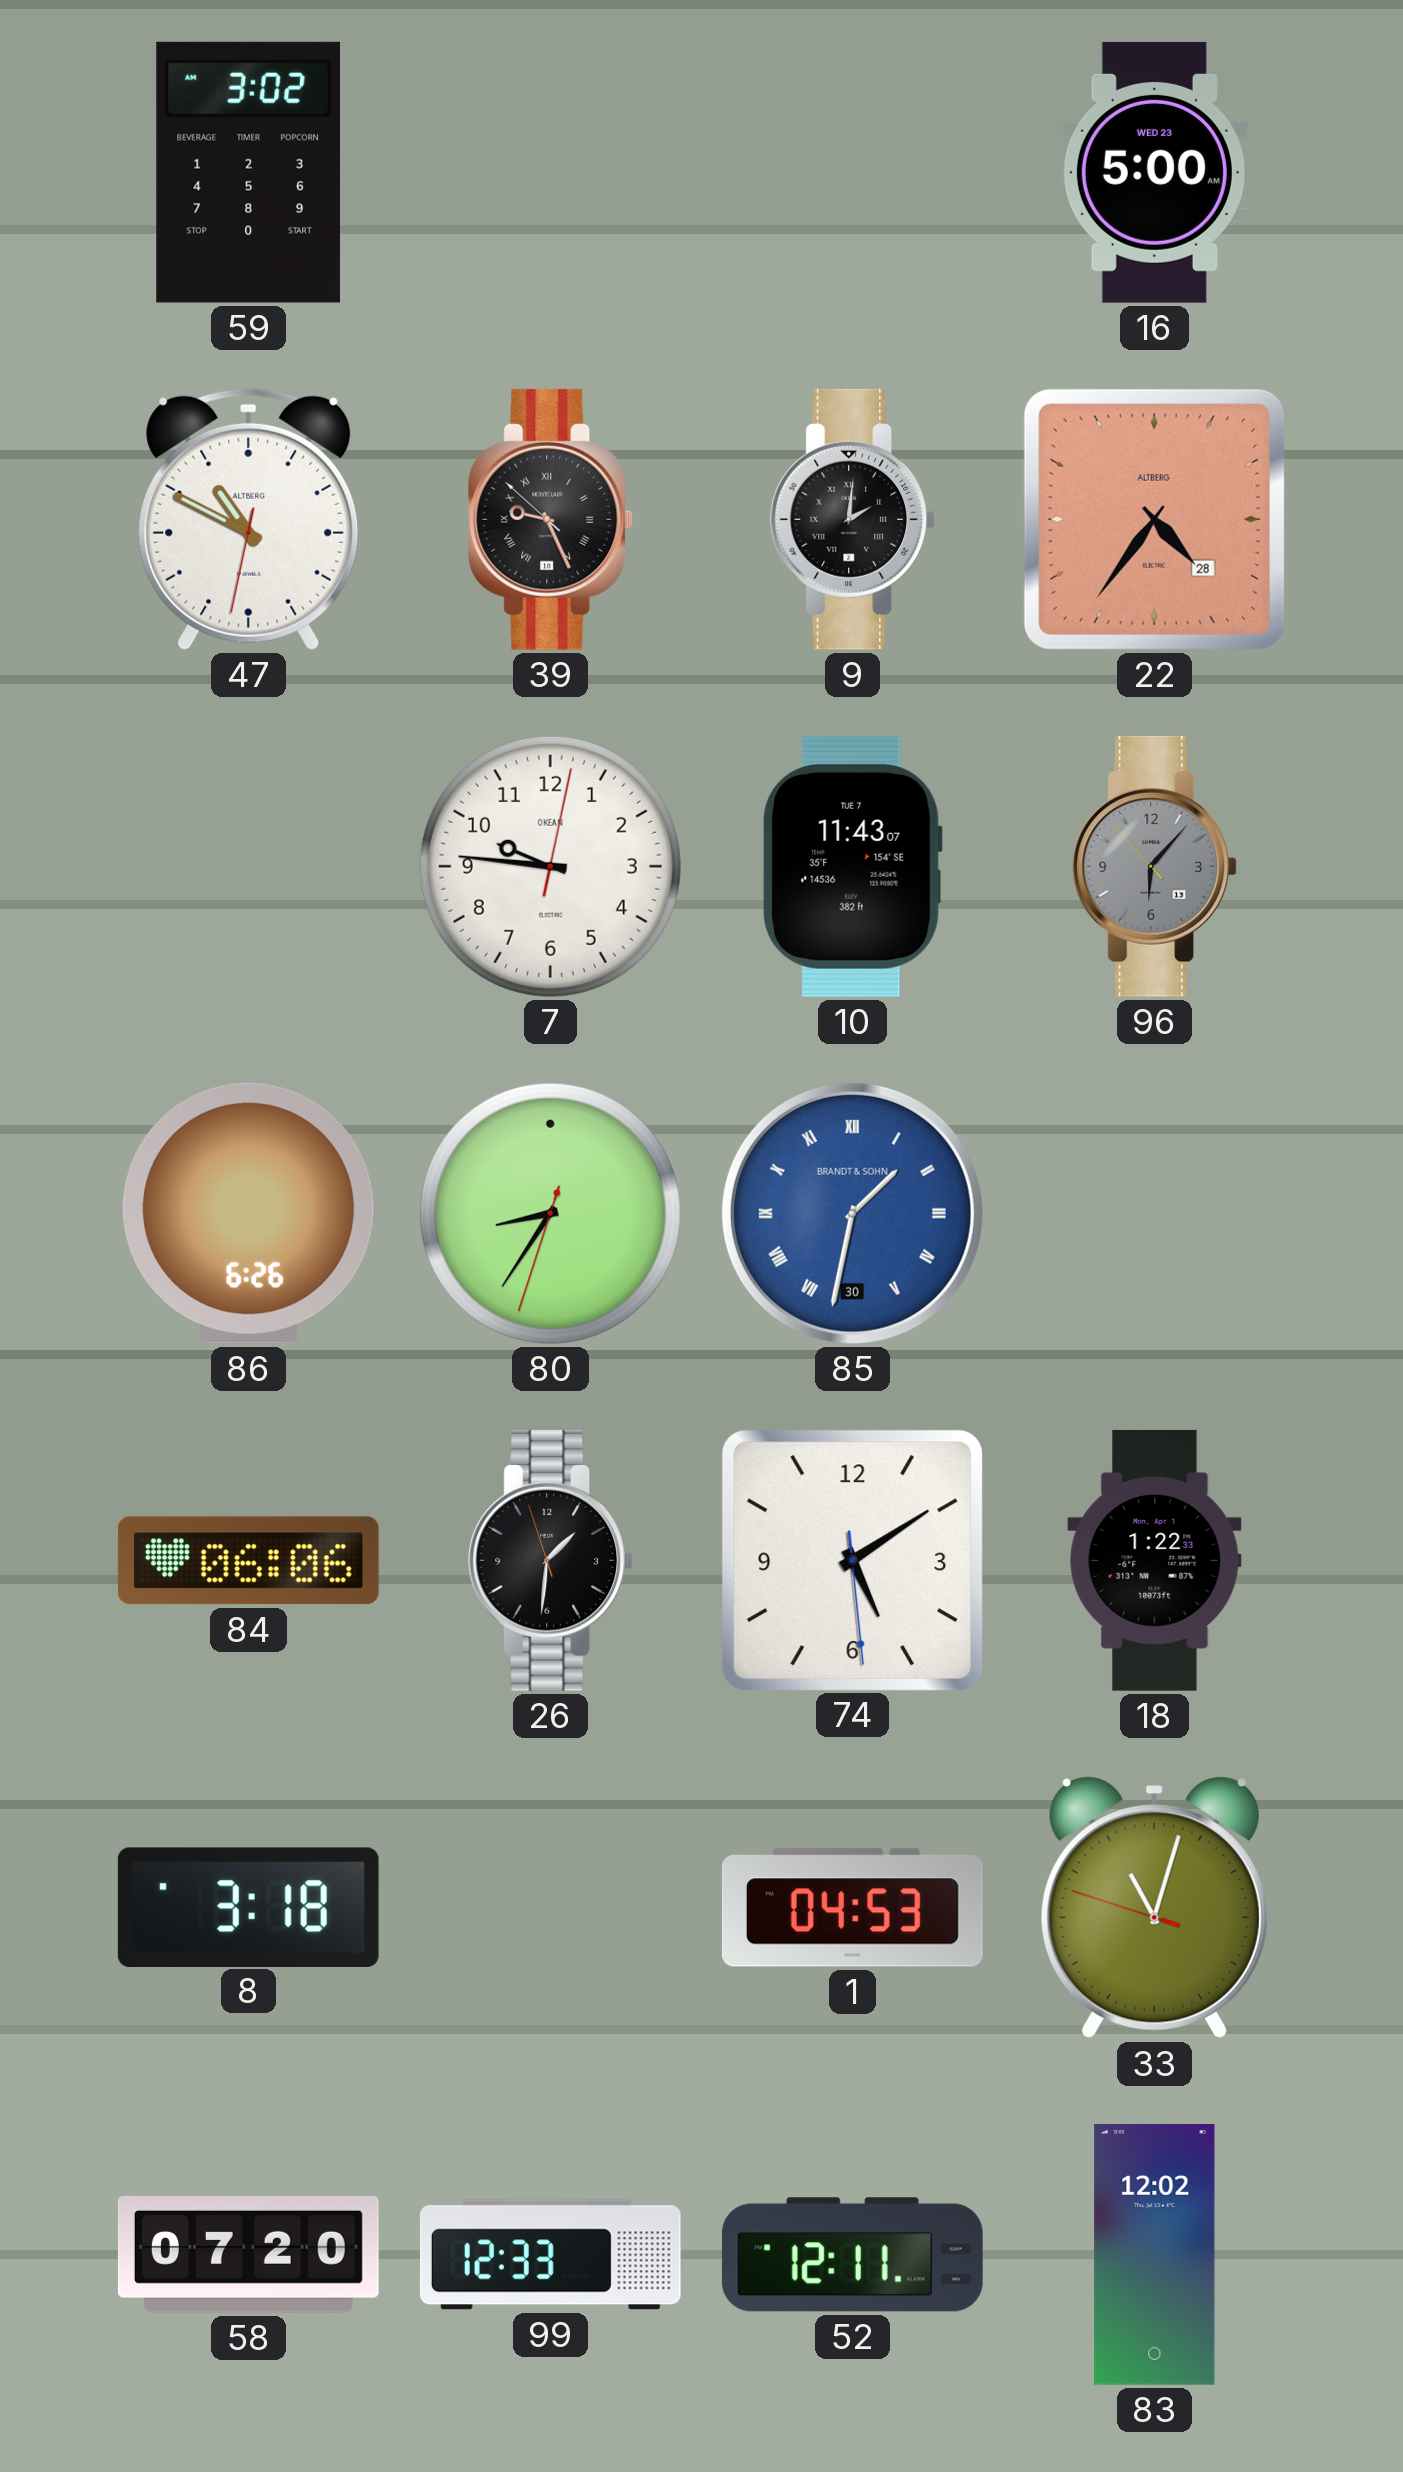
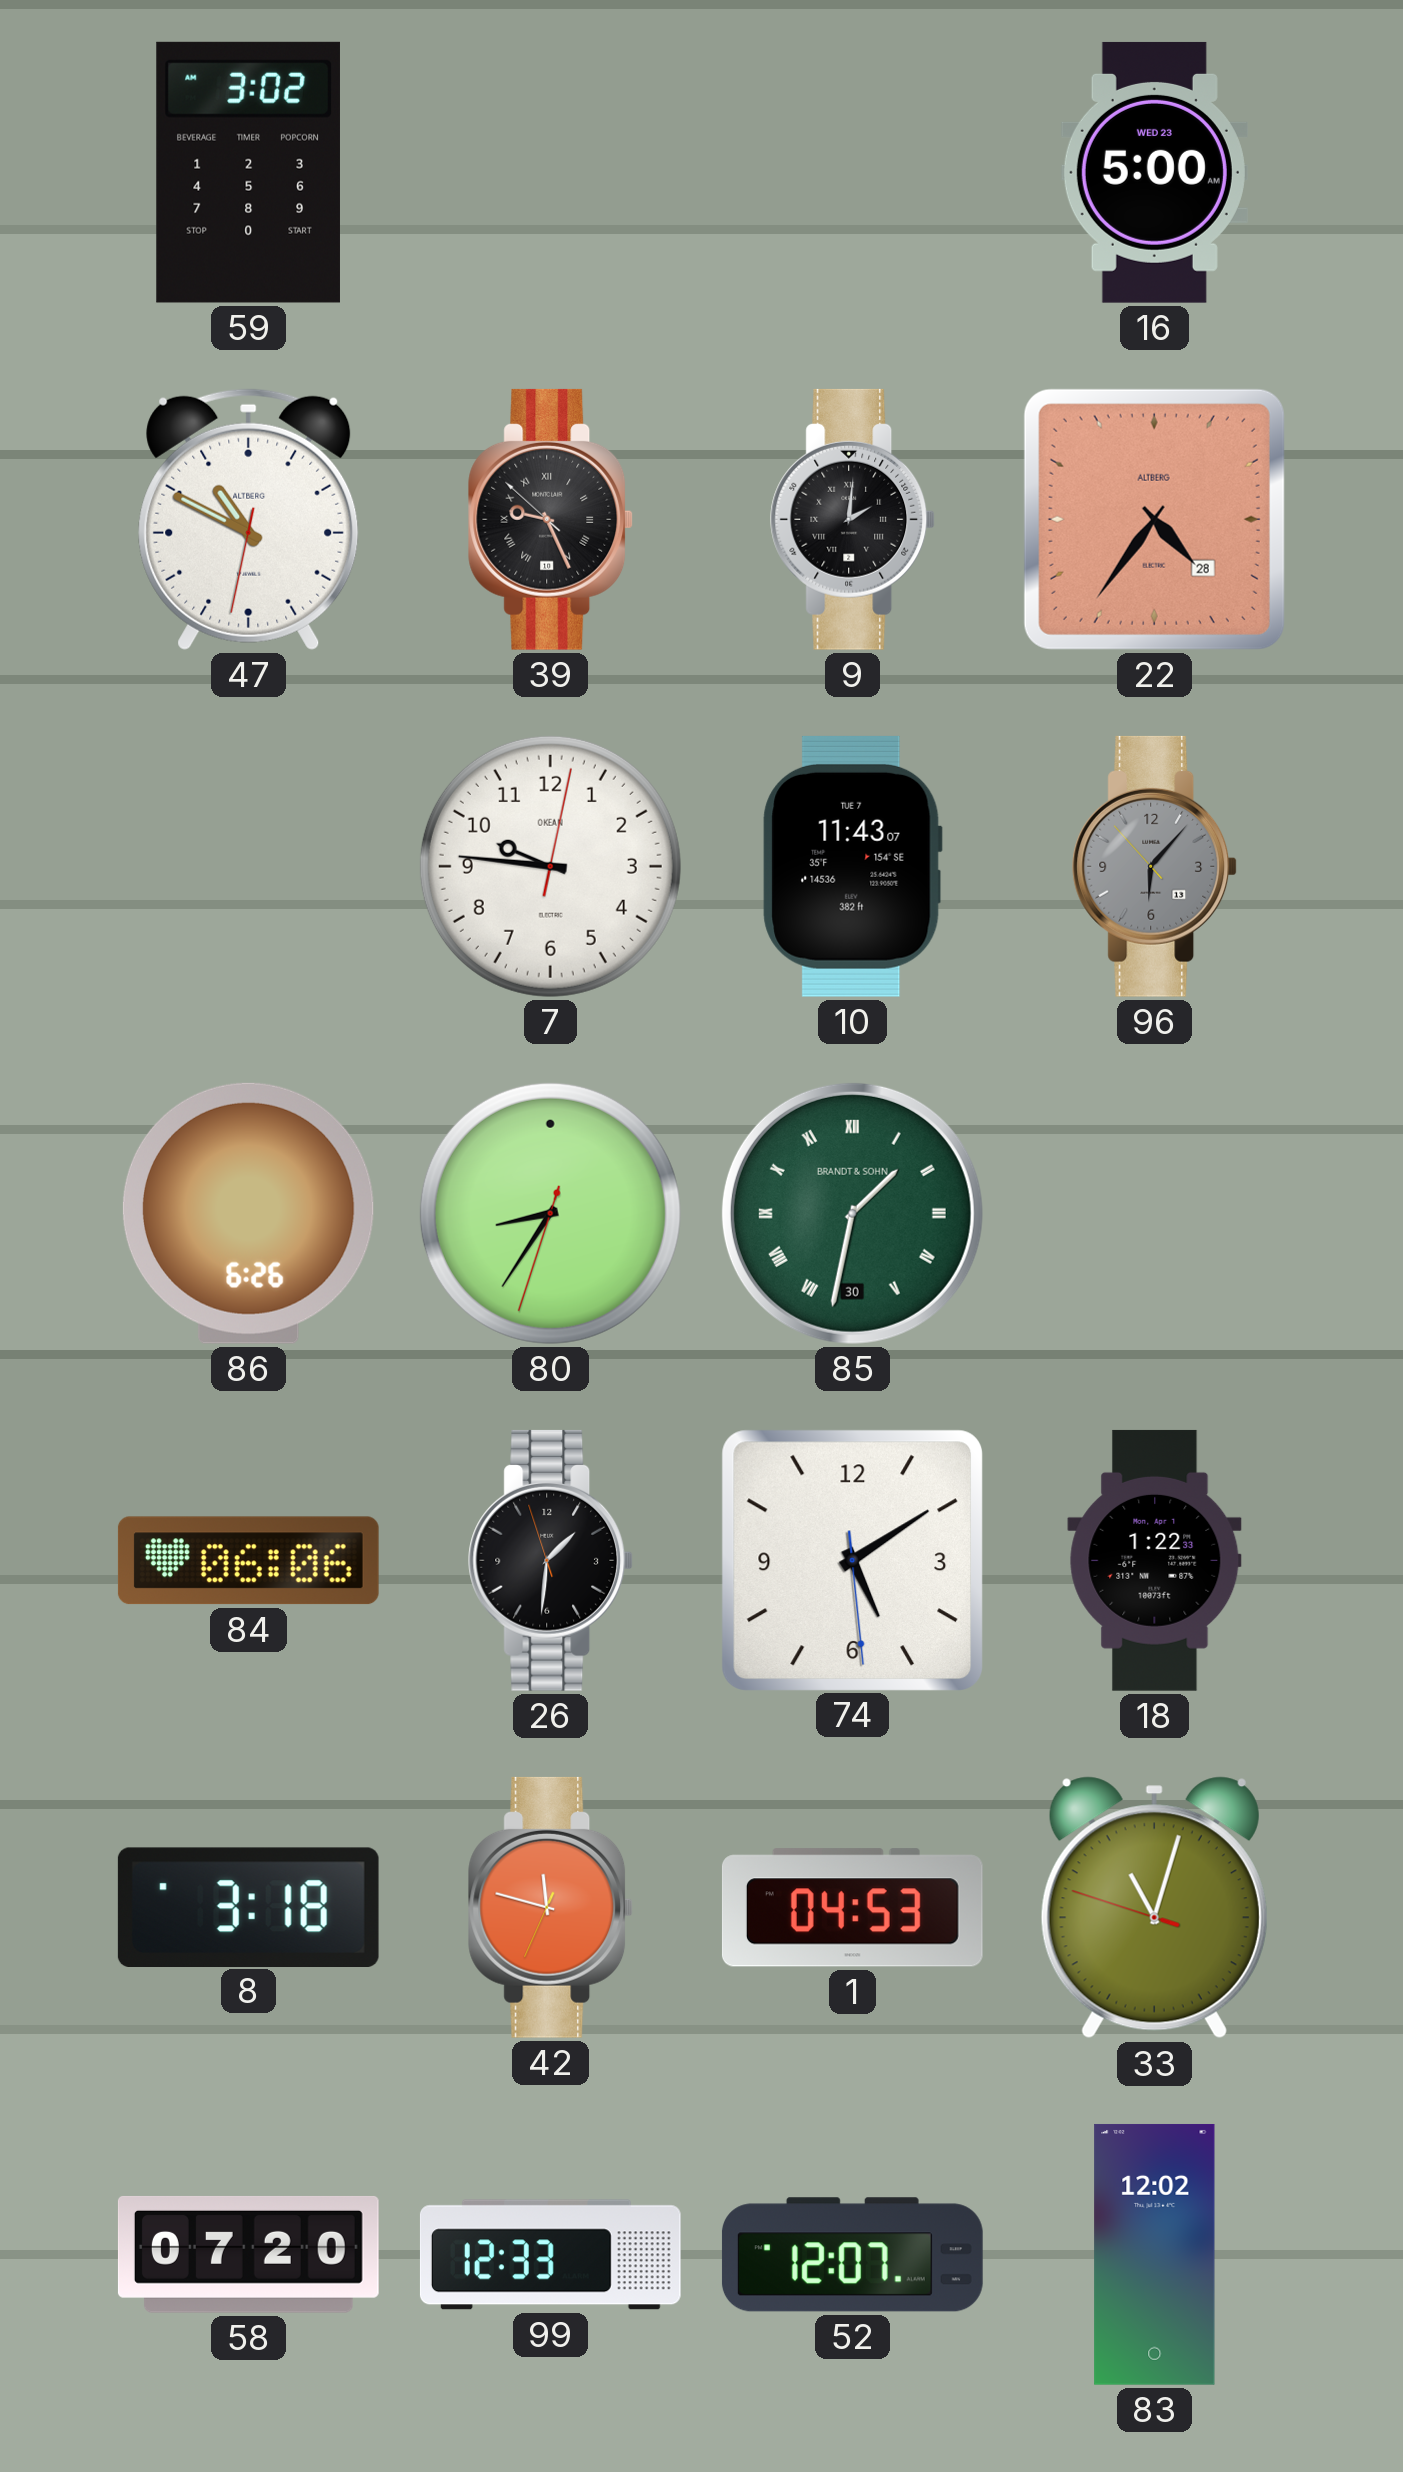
85 dial: blue -> green
42: none -> 11:47
52: 12:11 -> 12:07
